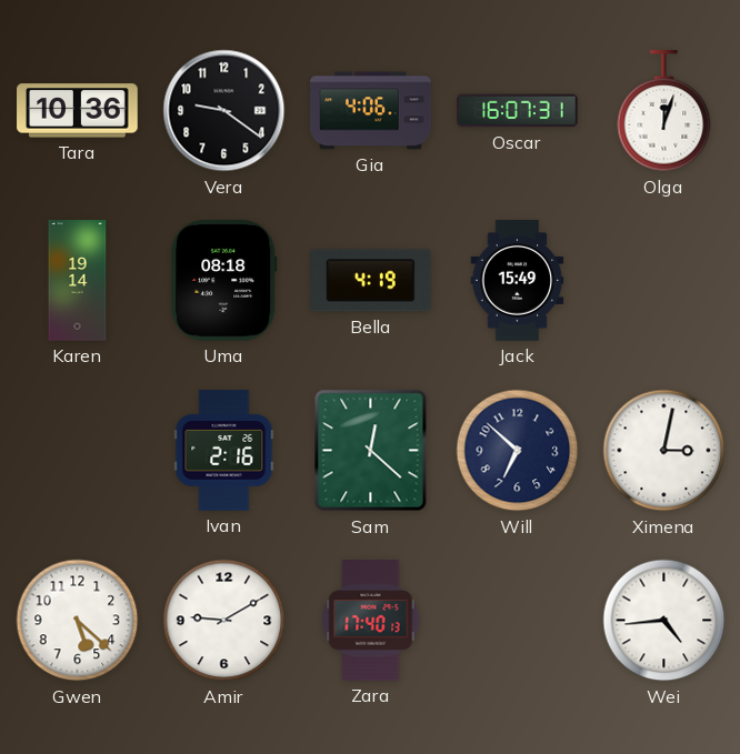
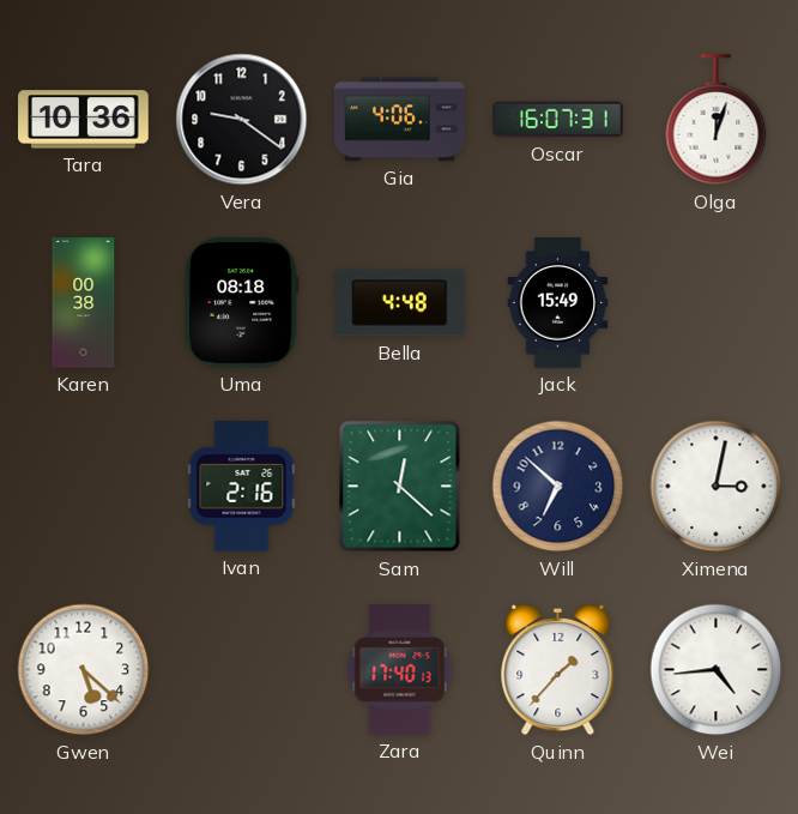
Karen: 19:14 -> 00:38
Bella: 4:19 -> 4:48
Amir: 9:10 -> none
Quinn: none -> 1:37
